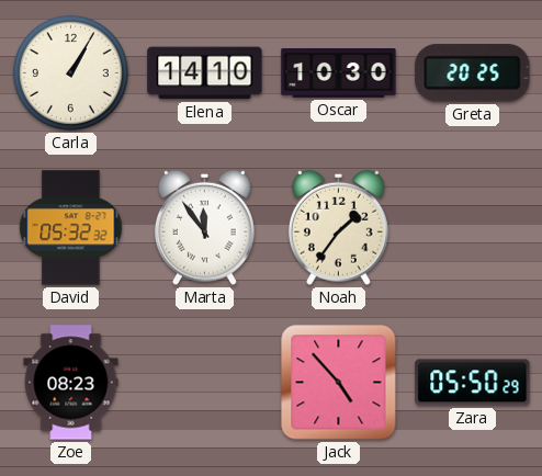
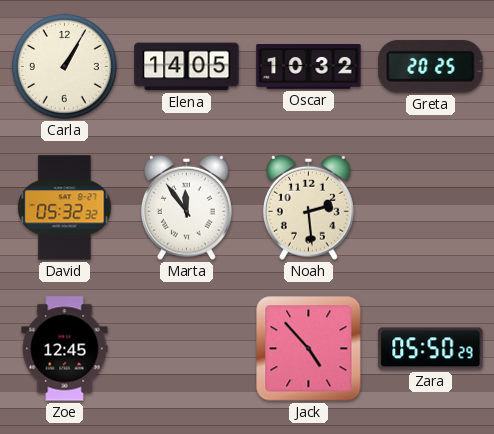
Elena: 14:10 -> 14:05
Oscar: 10:30 -> 10:32
Noah: 1:36 -> 2:29
Zoe: 08:23 -> 12:45
